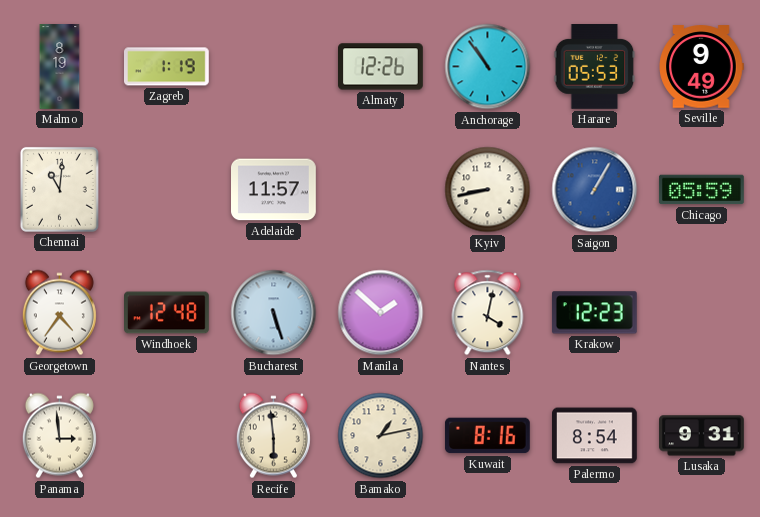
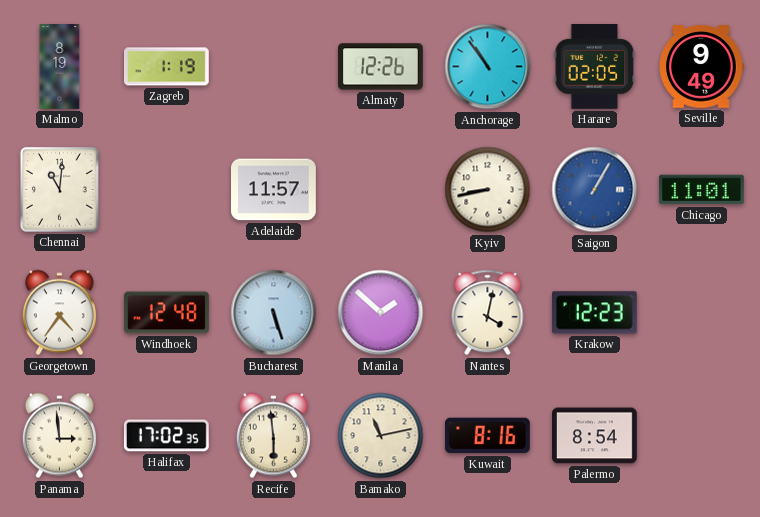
Harare: 05:53 -> 02:05
Chicago: 05:59 -> 11:01
Halifax: none -> 17:02
Bamako: 1:13 -> 11:13
Lusaka: 9:31 -> none
